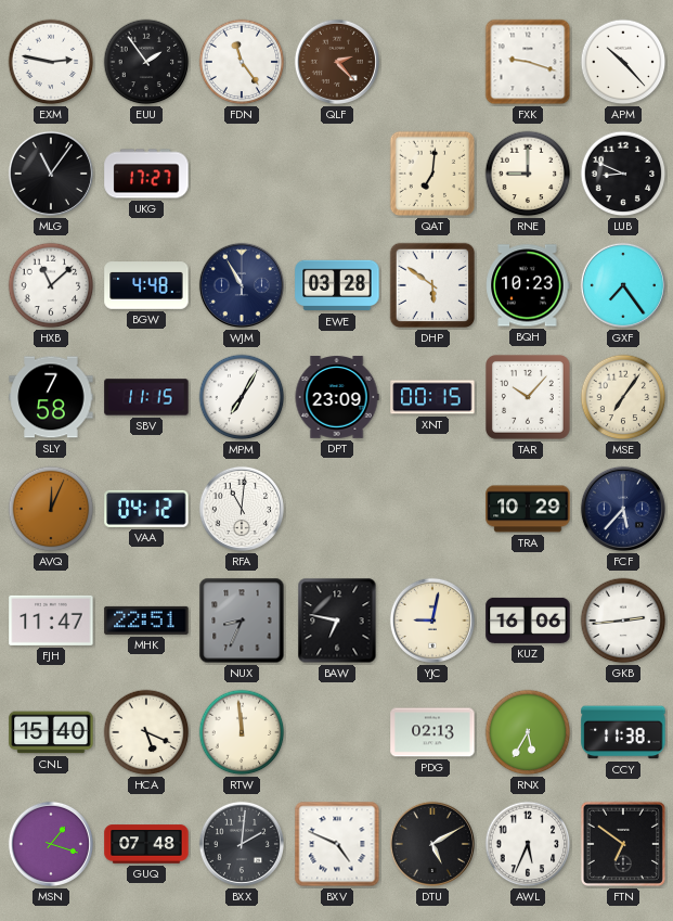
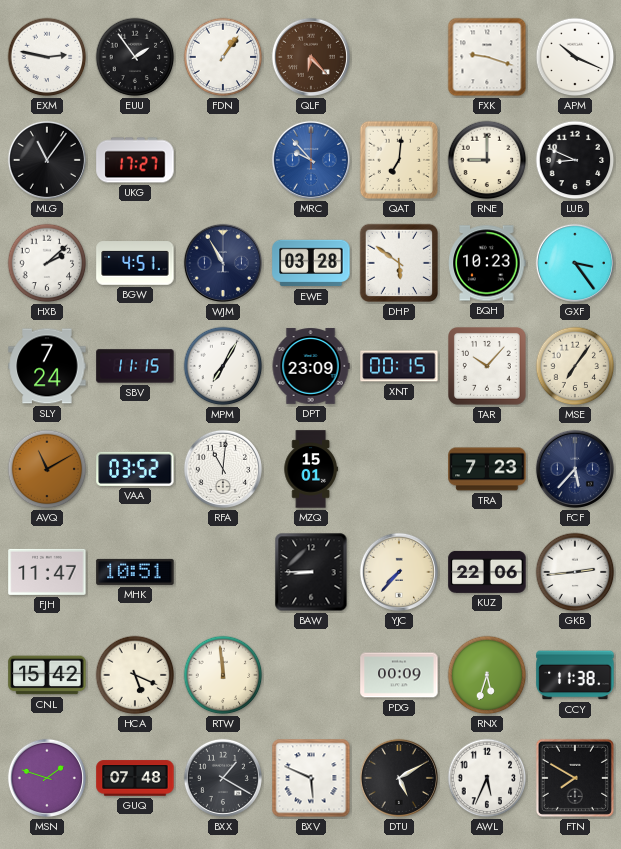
FDN: 11:24 -> 1:06
QLF: 2:23 -> 6:23
APM: 10:23 -> 10:19
MRC: none -> 9:53
HXB: 11:08 -> 2:08
BGW: 4:48 -> 4:51
GXF: 7:24 -> 3:24
SLY: 7:58 -> 7:24
AVQ: 12:04 -> 11:10
VAA: 04:12 -> 03:52
MZQ: none -> 15:01
TRA: 10:29 -> 7:23
MHK: 22:51 -> 10:51
NUX: 8:34 -> none
BAW: 6:47 -> 8:45
YJC: 9:02 -> 7:37
KUZ: 16:06 -> 22:06
CNL: 15:40 -> 15:42
PDG: 02:13 -> 00:09
RNX: 5:35 -> 5:33
MSN: 1:18 -> 1:48
BXX: 2:01 -> 1:20
BXV: 4:49 -> 5:49
FTN: 6:51 -> 7:50
